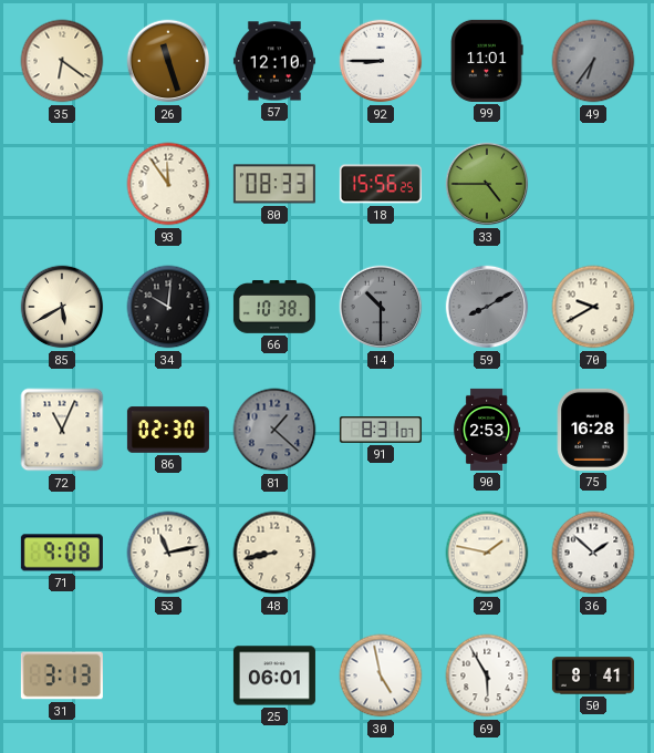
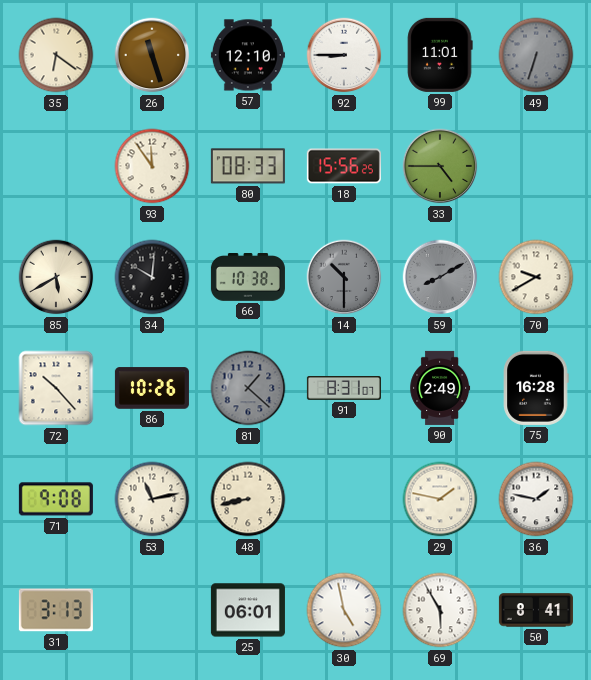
49: 6:36 -> 6:33
72: 11:04 -> 10:23
86: 02:30 -> 10:26
90: 2:53 -> 2:49
36: 1:52 -> 1:47
